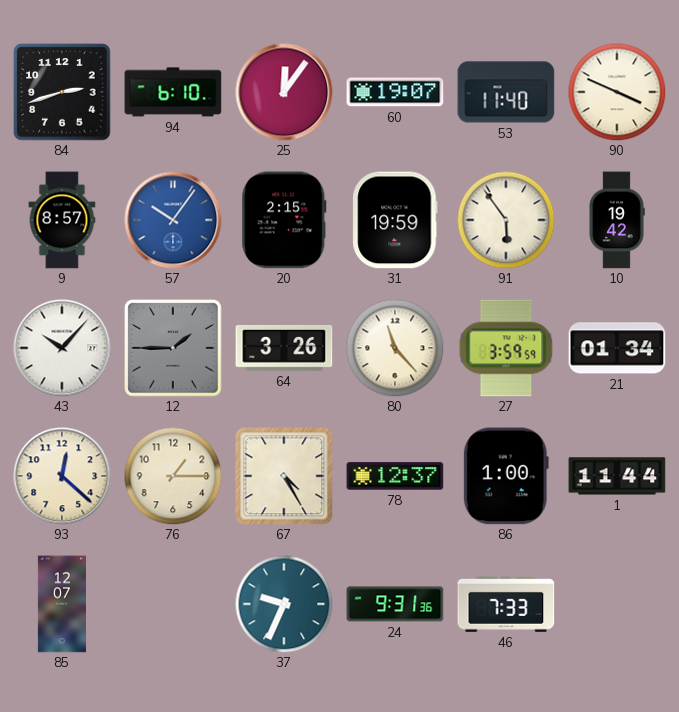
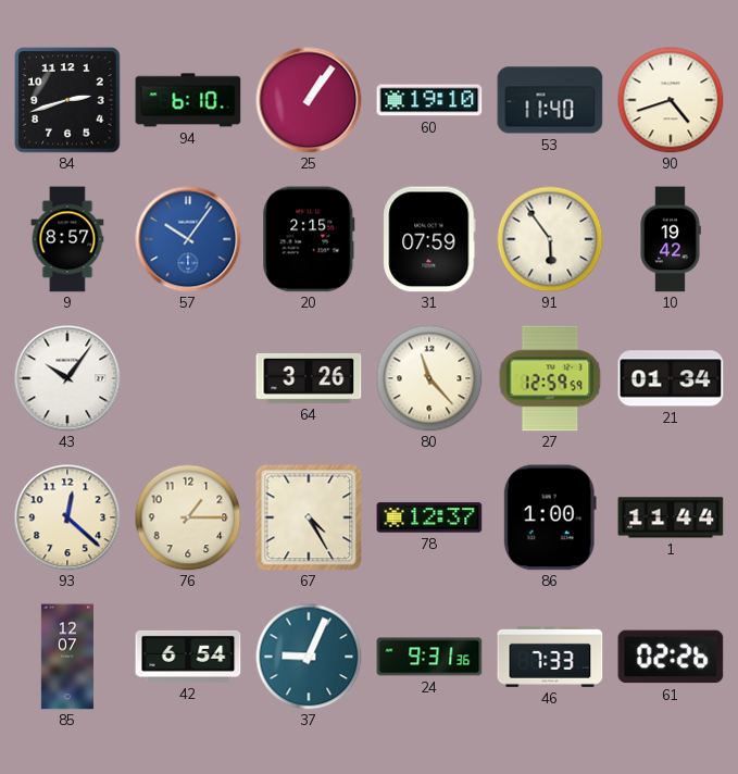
25: 12:06 -> 1:06
60: 19:07 -> 19:10
90: 3:49 -> 4:42
31: 19:59 -> 07:59
43: 10:07 -> 10:06
12: 1:45 -> none
27: 3:59 -> 12:59
42: none -> 6:54
37: 9:34 -> 9:04
61: none -> 02:26
